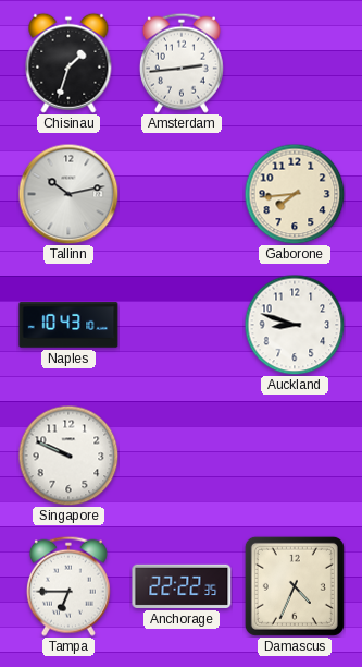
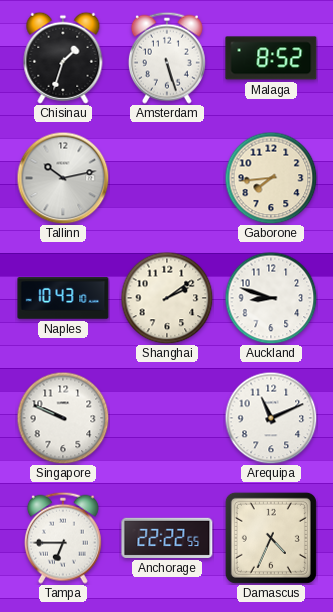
Amsterdam: 2:44 -> 5:27
Malaga: none -> 8:52
Shanghai: none -> 2:09
Arequipa: none -> 11:11
Anchorage: 22:22:35 -> 22:22:55
